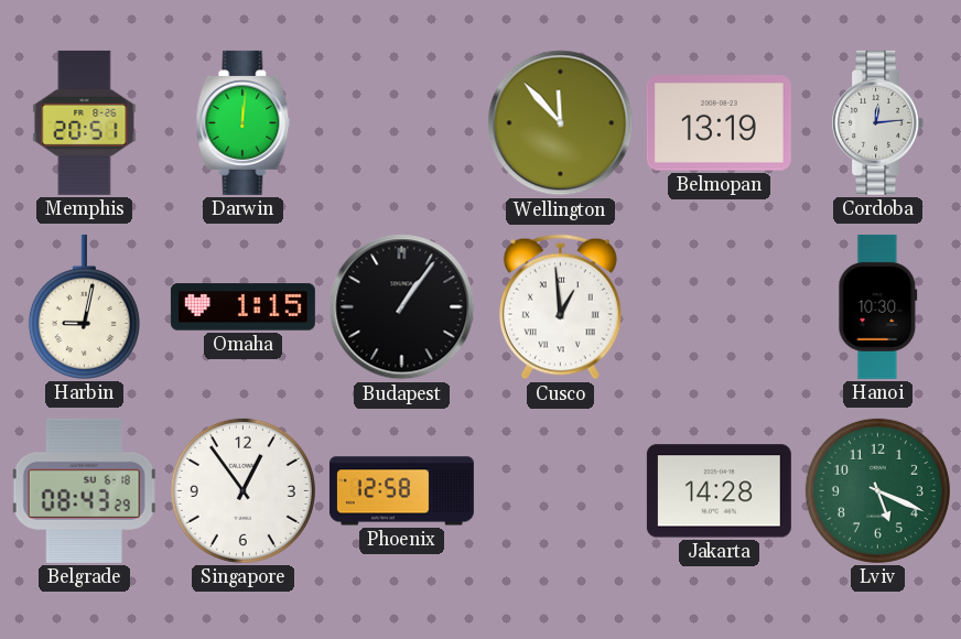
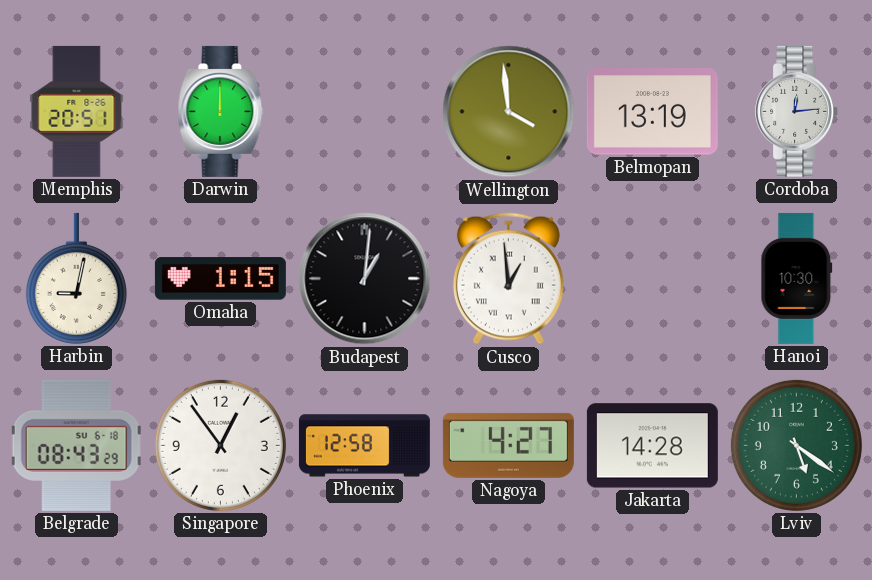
Darwin: 12:01 -> 12:00
Wellington: 11:53 -> 3:59
Budapest: 1:06 -> 1:01
Nagoya: none -> 4:27
Lviv: 5:19 -> 5:21
